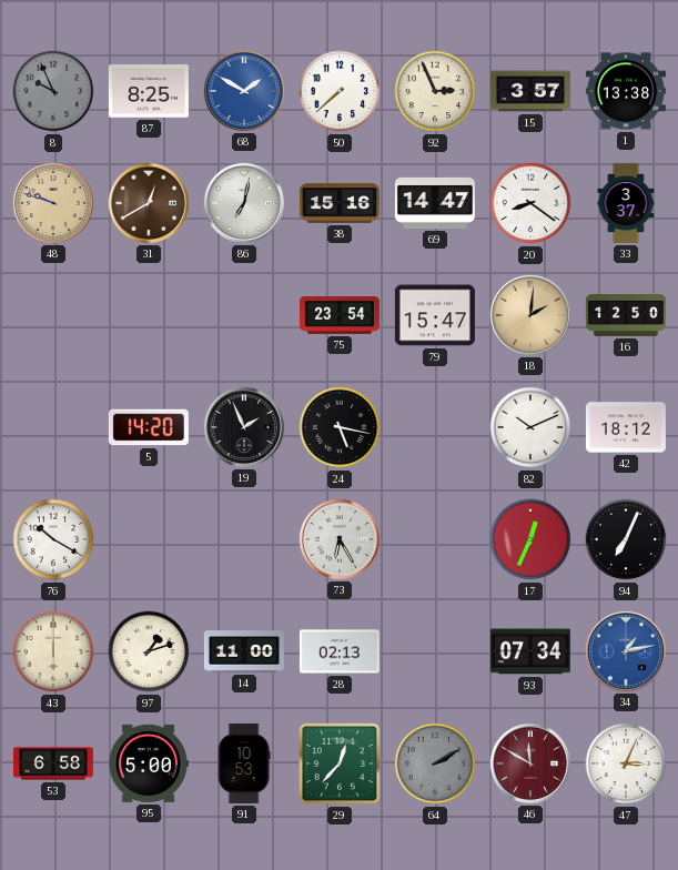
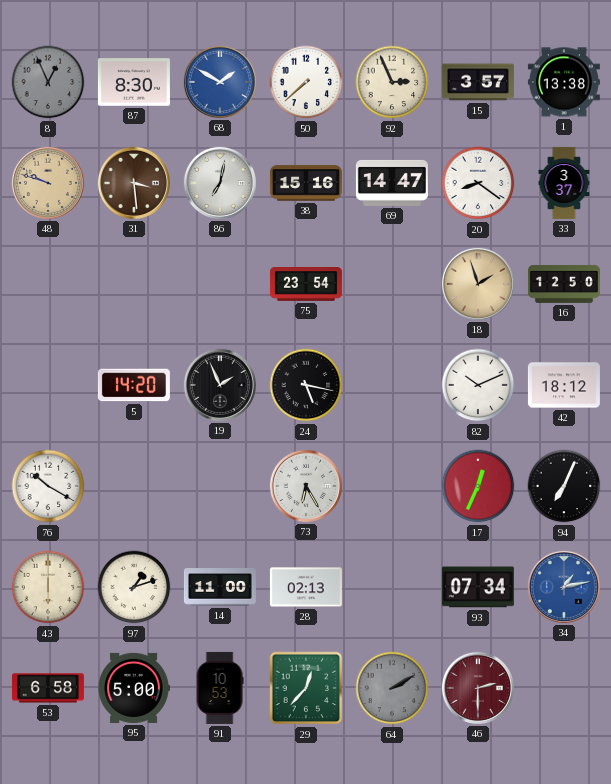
8: 9:56 -> 12:56
87: 8:25 -> 8:30
31: 12:40 -> 3:29
79: 15:47 -> none
18: 2:01 -> 1:57
46: 11:50 -> 2:30
47: 3:04 -> none
